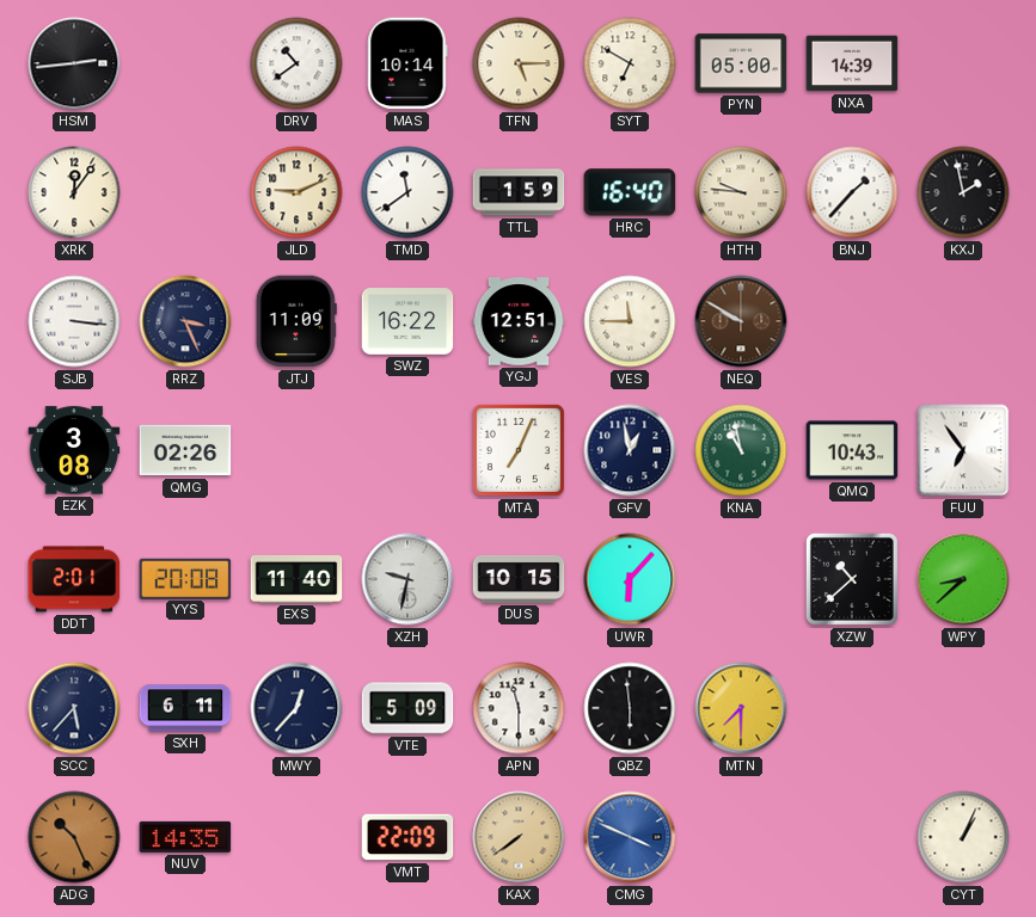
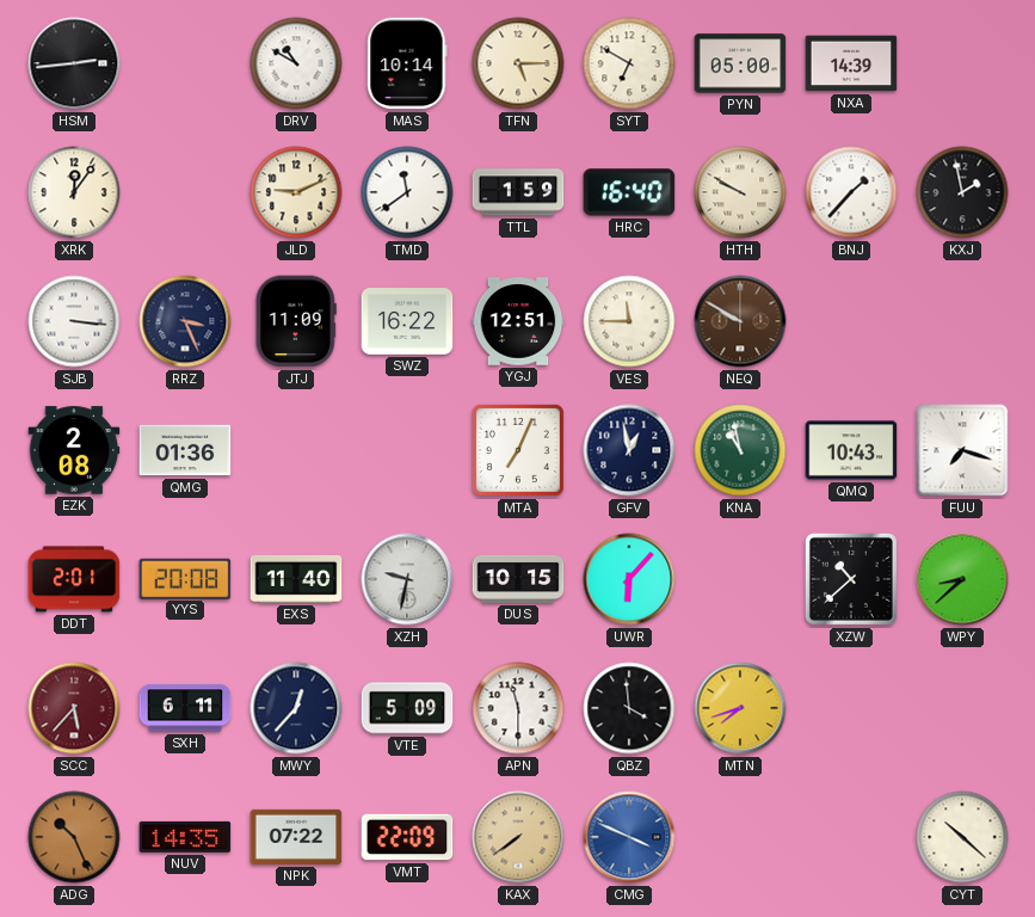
DRV: 10:39 -> 10:50
HTH: 9:46 -> 9:50
EZK: 3:08 -> 2:08
QMG: 02:26 -> 01:36
FUU: 6:54 -> 7:18
SCC dial: navy -> burgundy
QBZ: 5:59 -> 3:59
MTN: 7:30 -> 7:42
NPK: none -> 07:22
CYT: 1:04 -> 10:22
